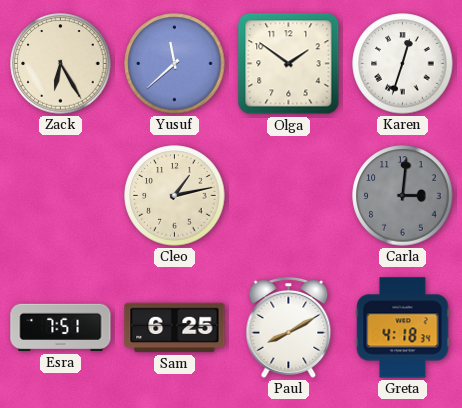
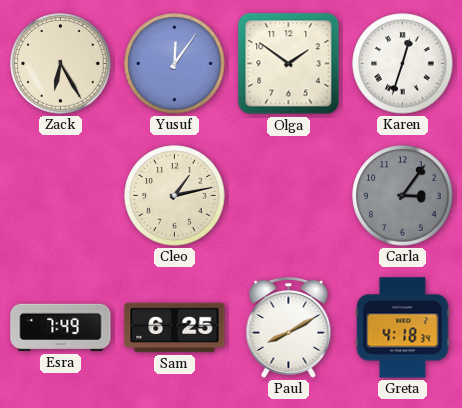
Yusuf: 11:38 -> 12:06
Carla: 3:01 -> 3:06
Esra: 7:51 -> 7:49
